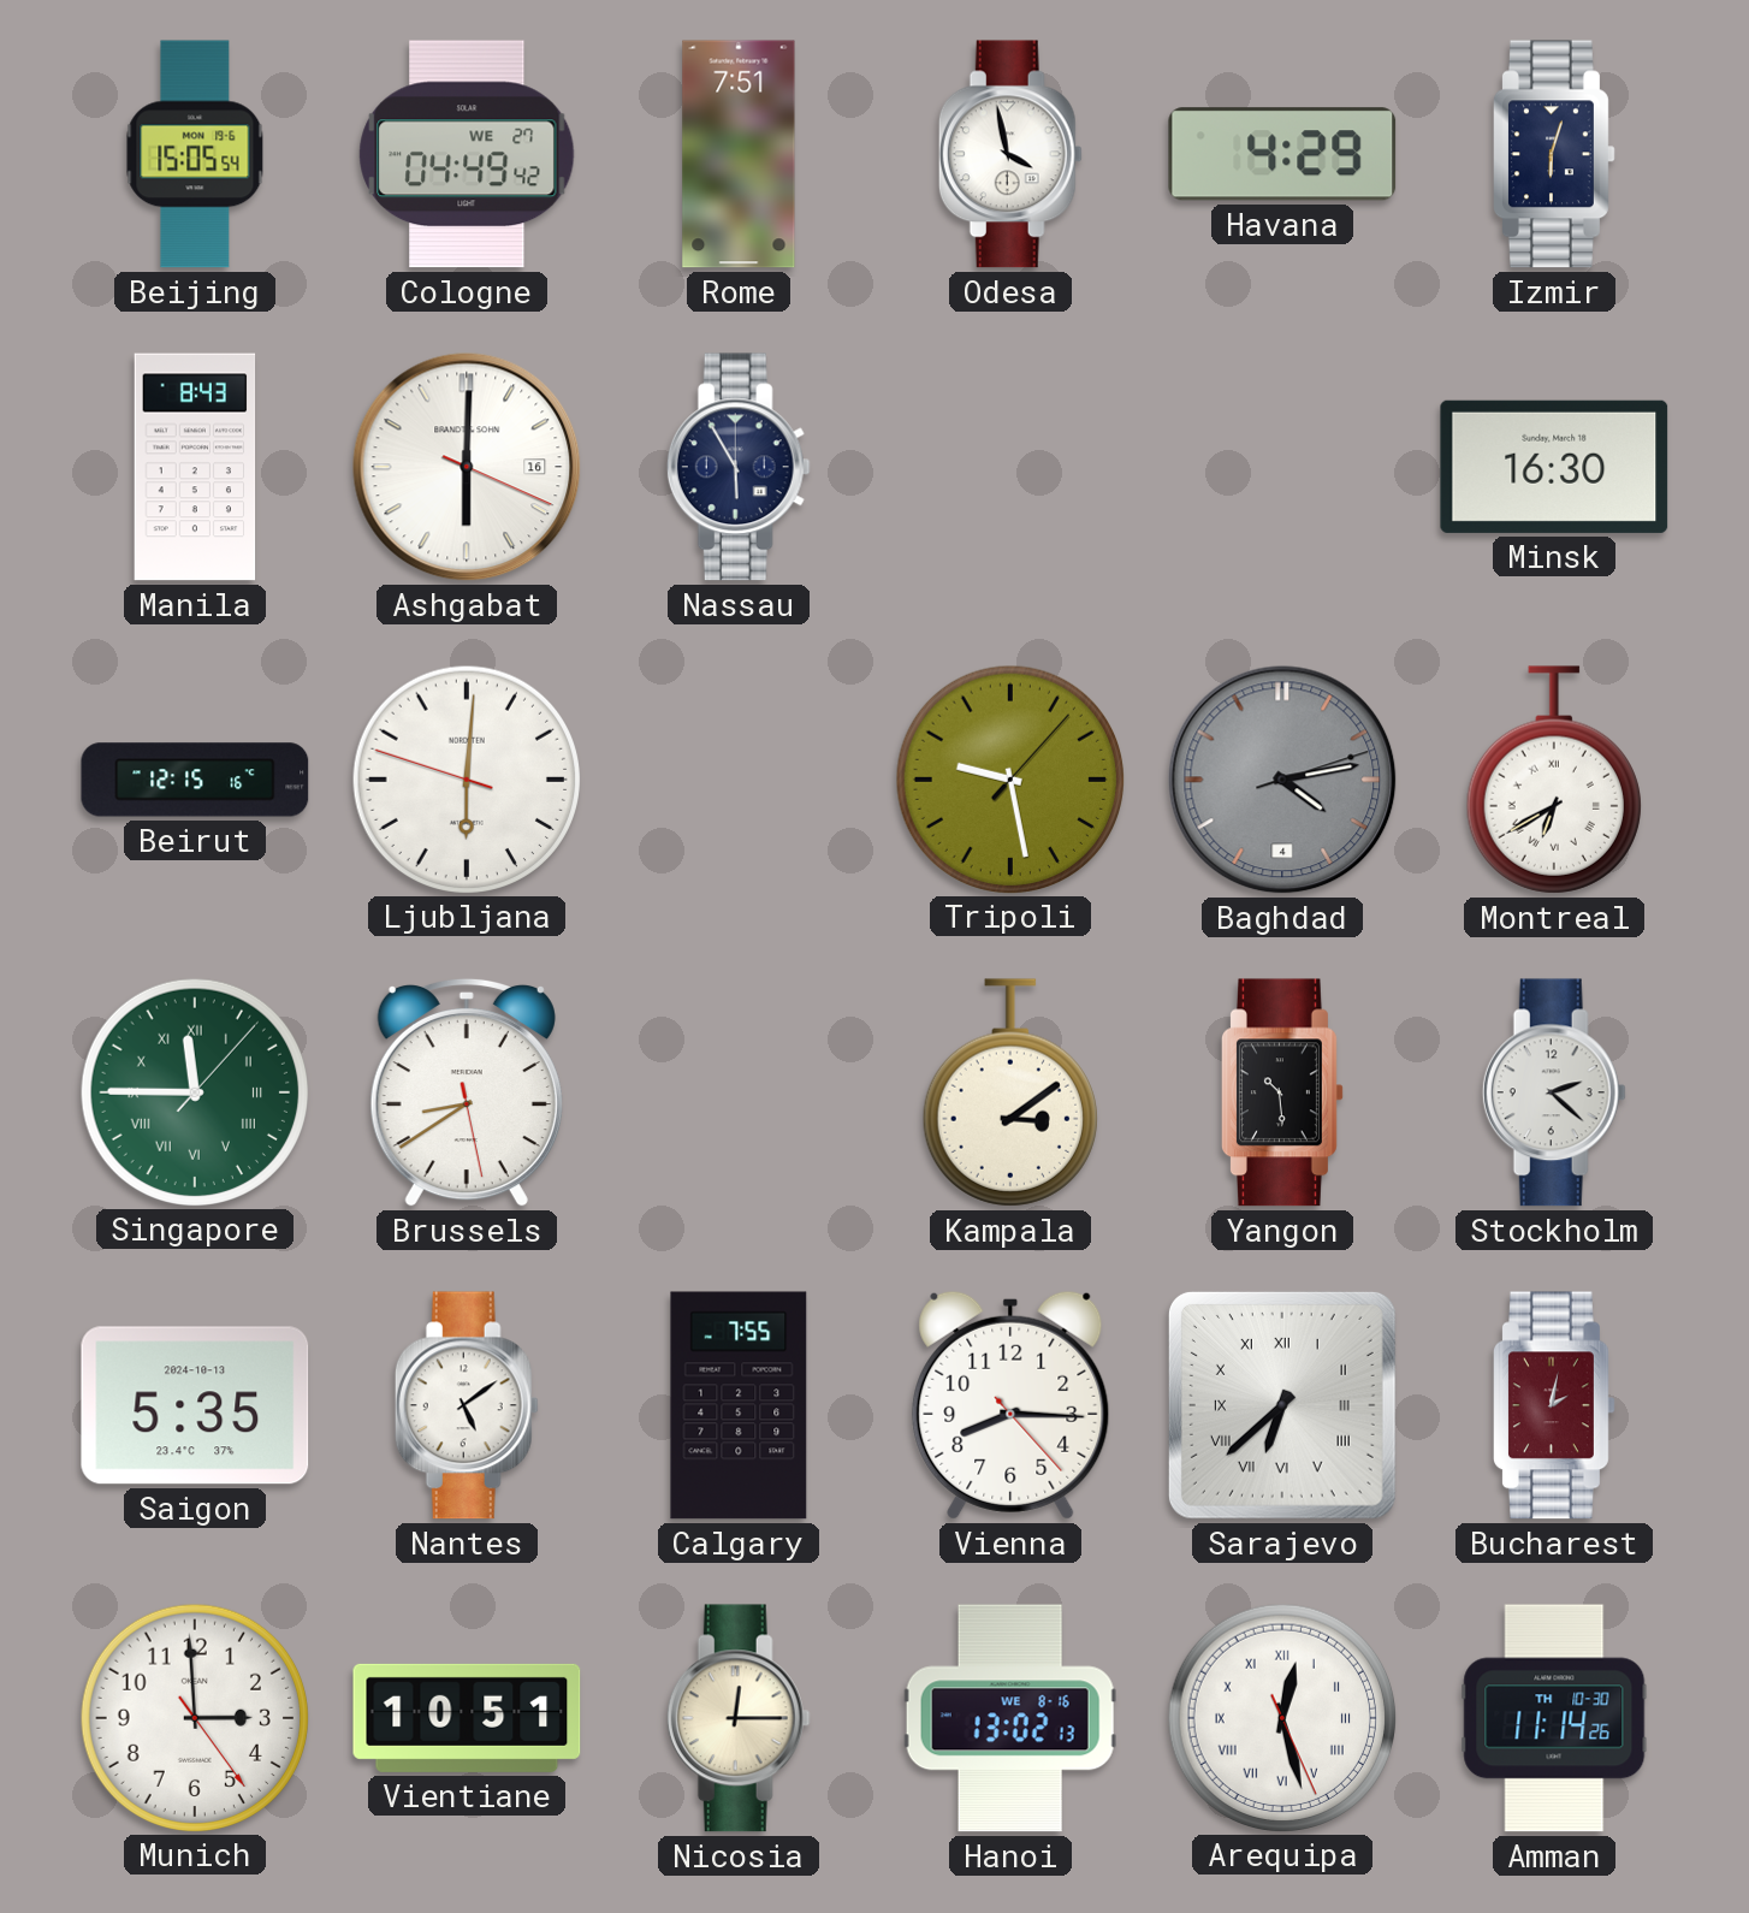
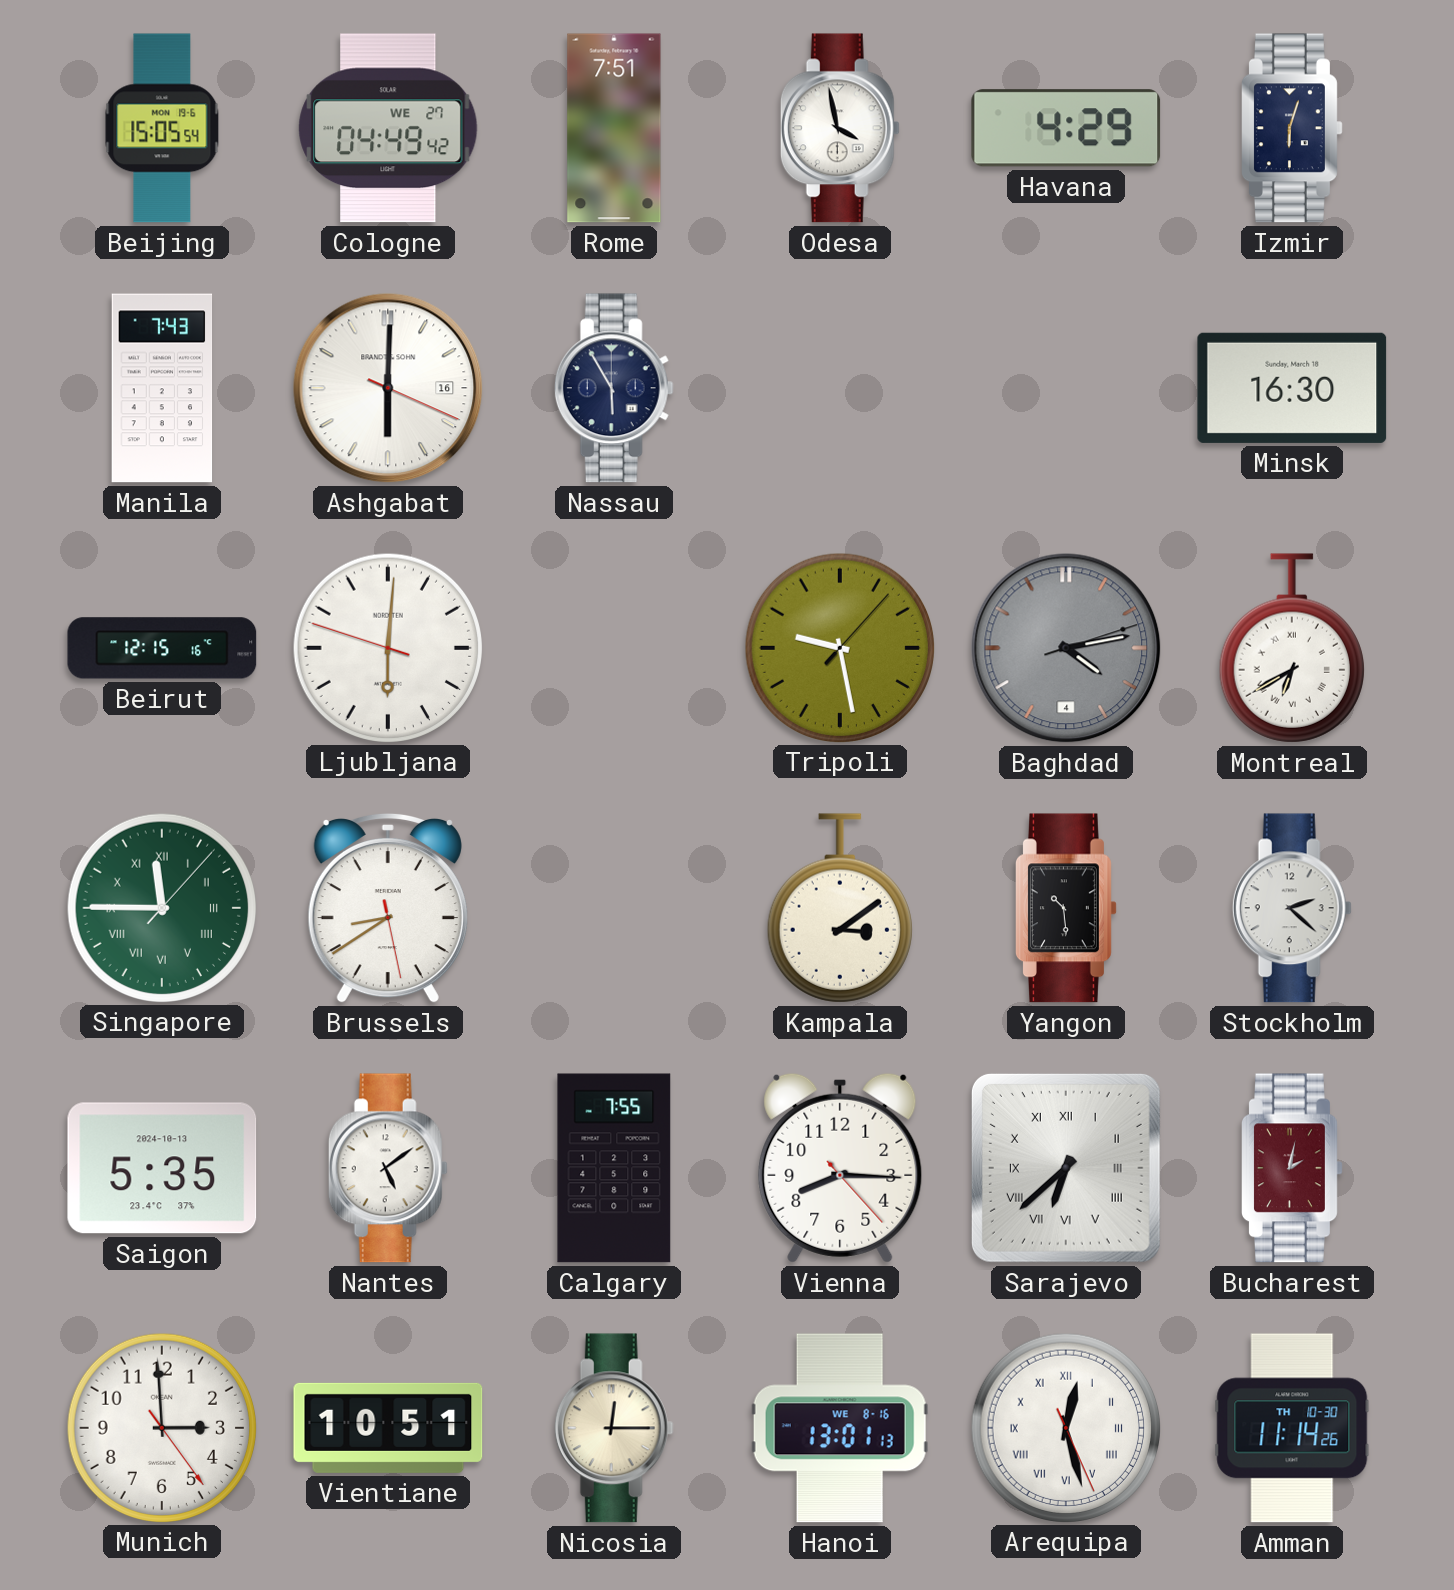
Manila: 8:43 -> 7:43
Hanoi: 13:02 -> 13:01
